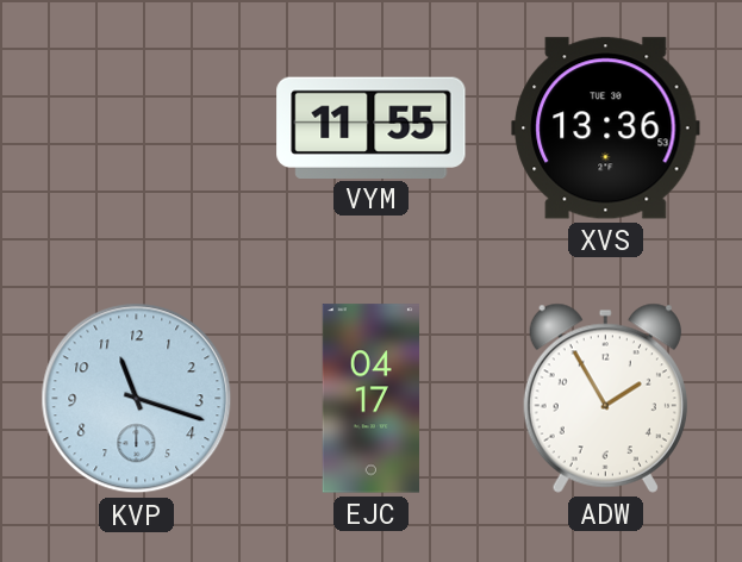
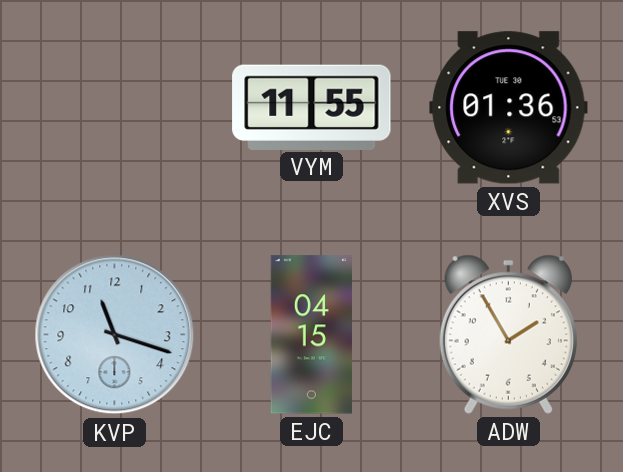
XVS: 13:36 -> 01:36
EJC: 04:17 -> 04:15
